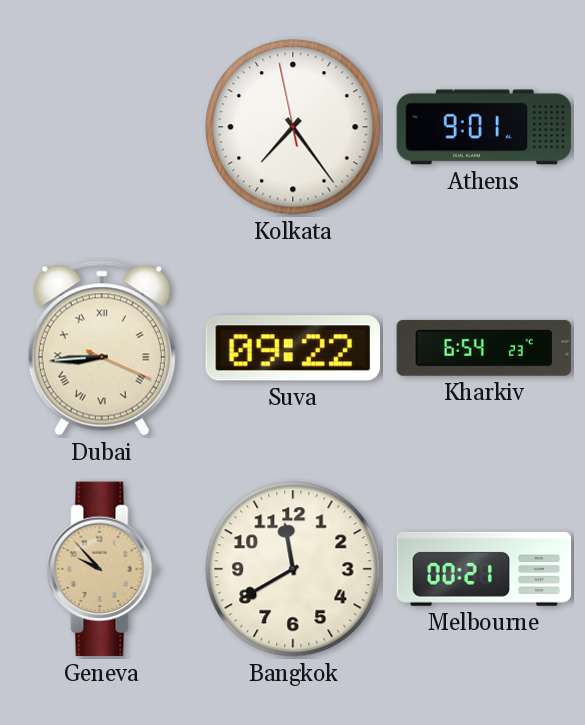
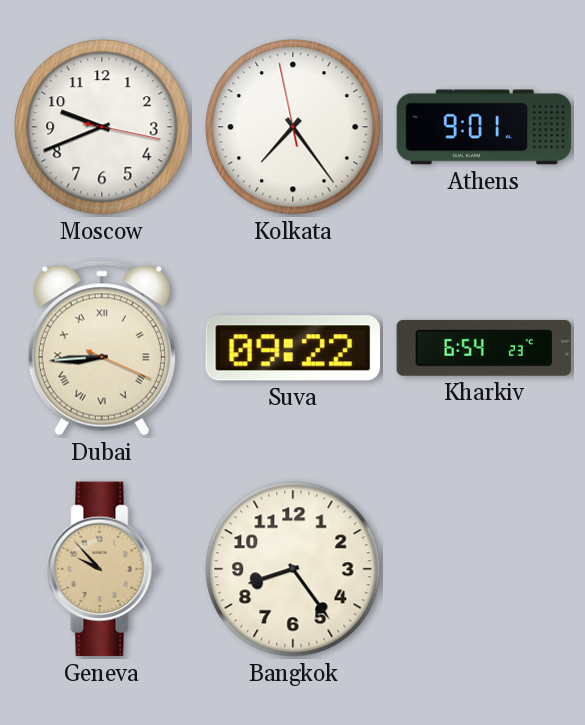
Moscow: none -> 9:41
Bangkok: 11:40 -> 8:24
Melbourne: 00:21 -> none
